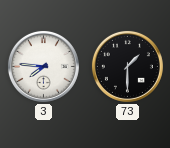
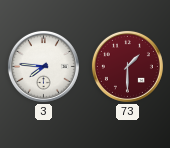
73 dial: black -> burgundy
